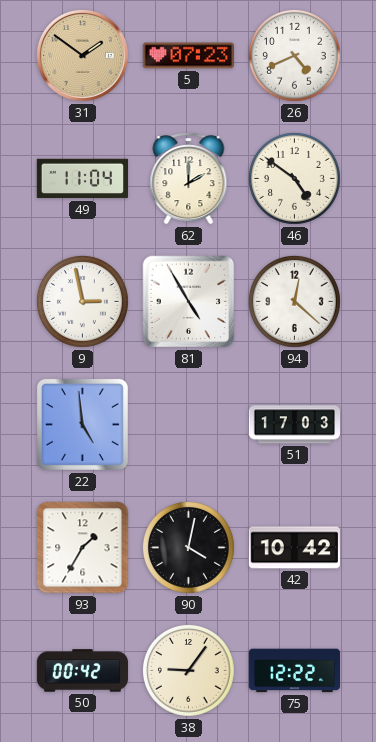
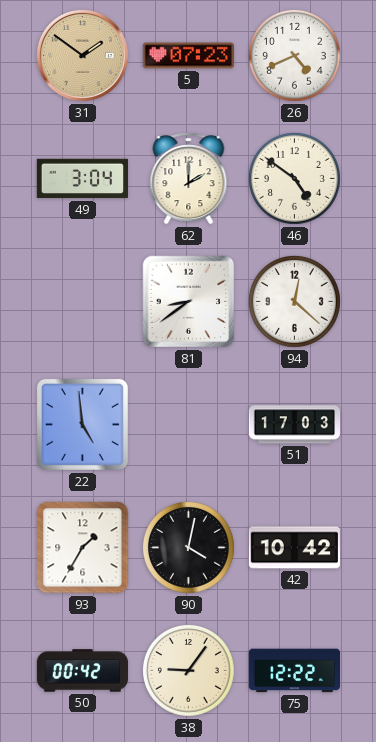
49: 11:04 -> 3:04
9: 2:58 -> none
81: 4:55 -> 8:39
